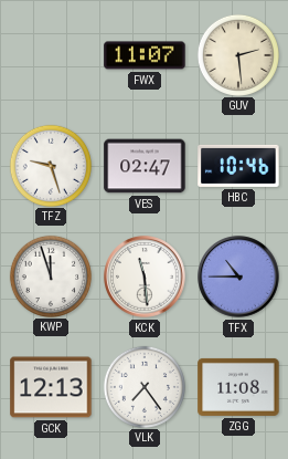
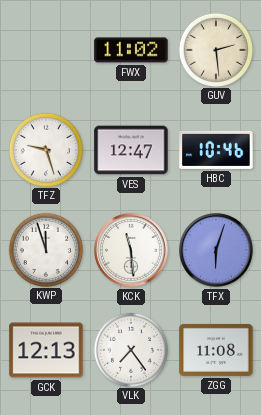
FWX: 11:07 -> 11:02
VES: 02:47 -> 12:47
TFX: 10:45 -> 6:03
